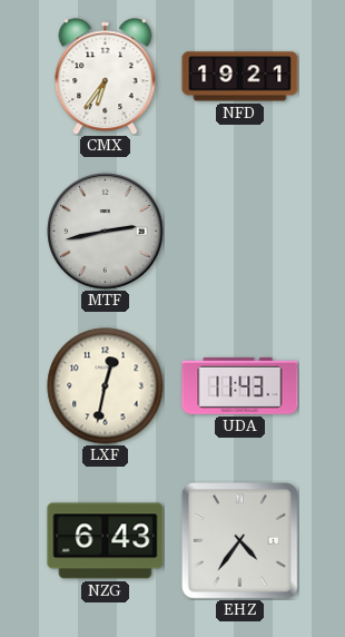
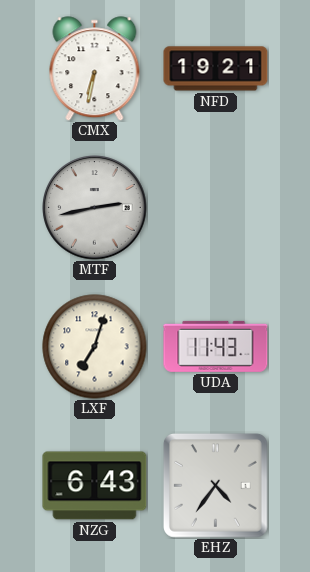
CMX: 6:36 -> 6:32
LXF: 12:32 -> 7:03
